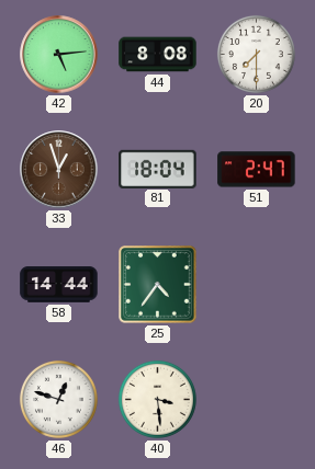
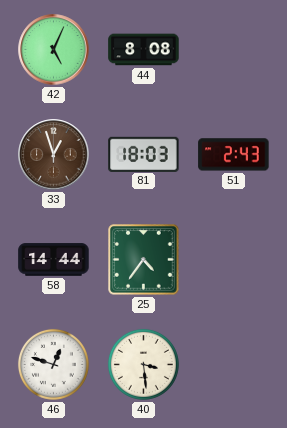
42: 5:14 -> 5:04
20: 7:30 -> none
81: 18:04 -> 18:03
51: 2:47 -> 2:43
